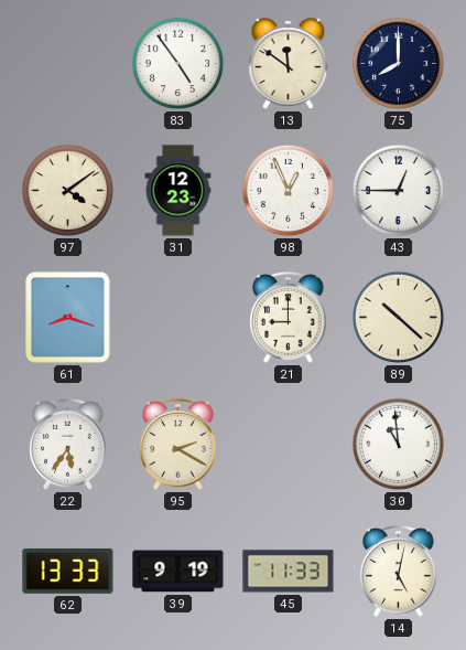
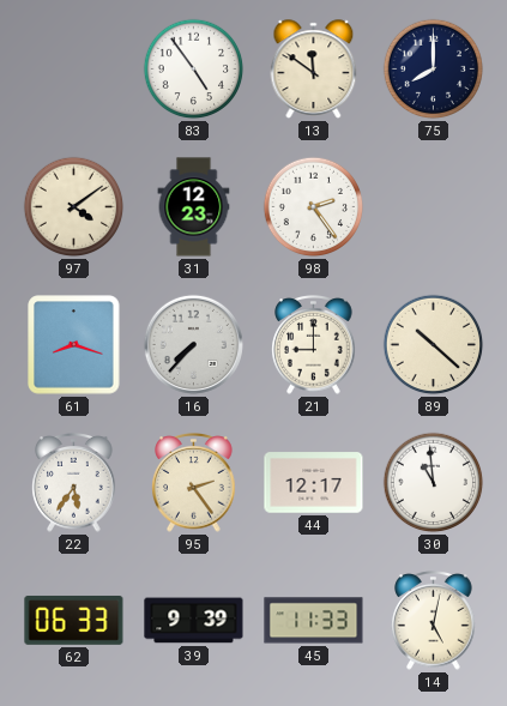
98: 12:56 -> 2:24
43: 12:45 -> none
16: none -> 7:37
95: 2:20 -> 2:24
44: none -> 12:17
62: 13:33 -> 06:33
39: 9:19 -> 9:39
